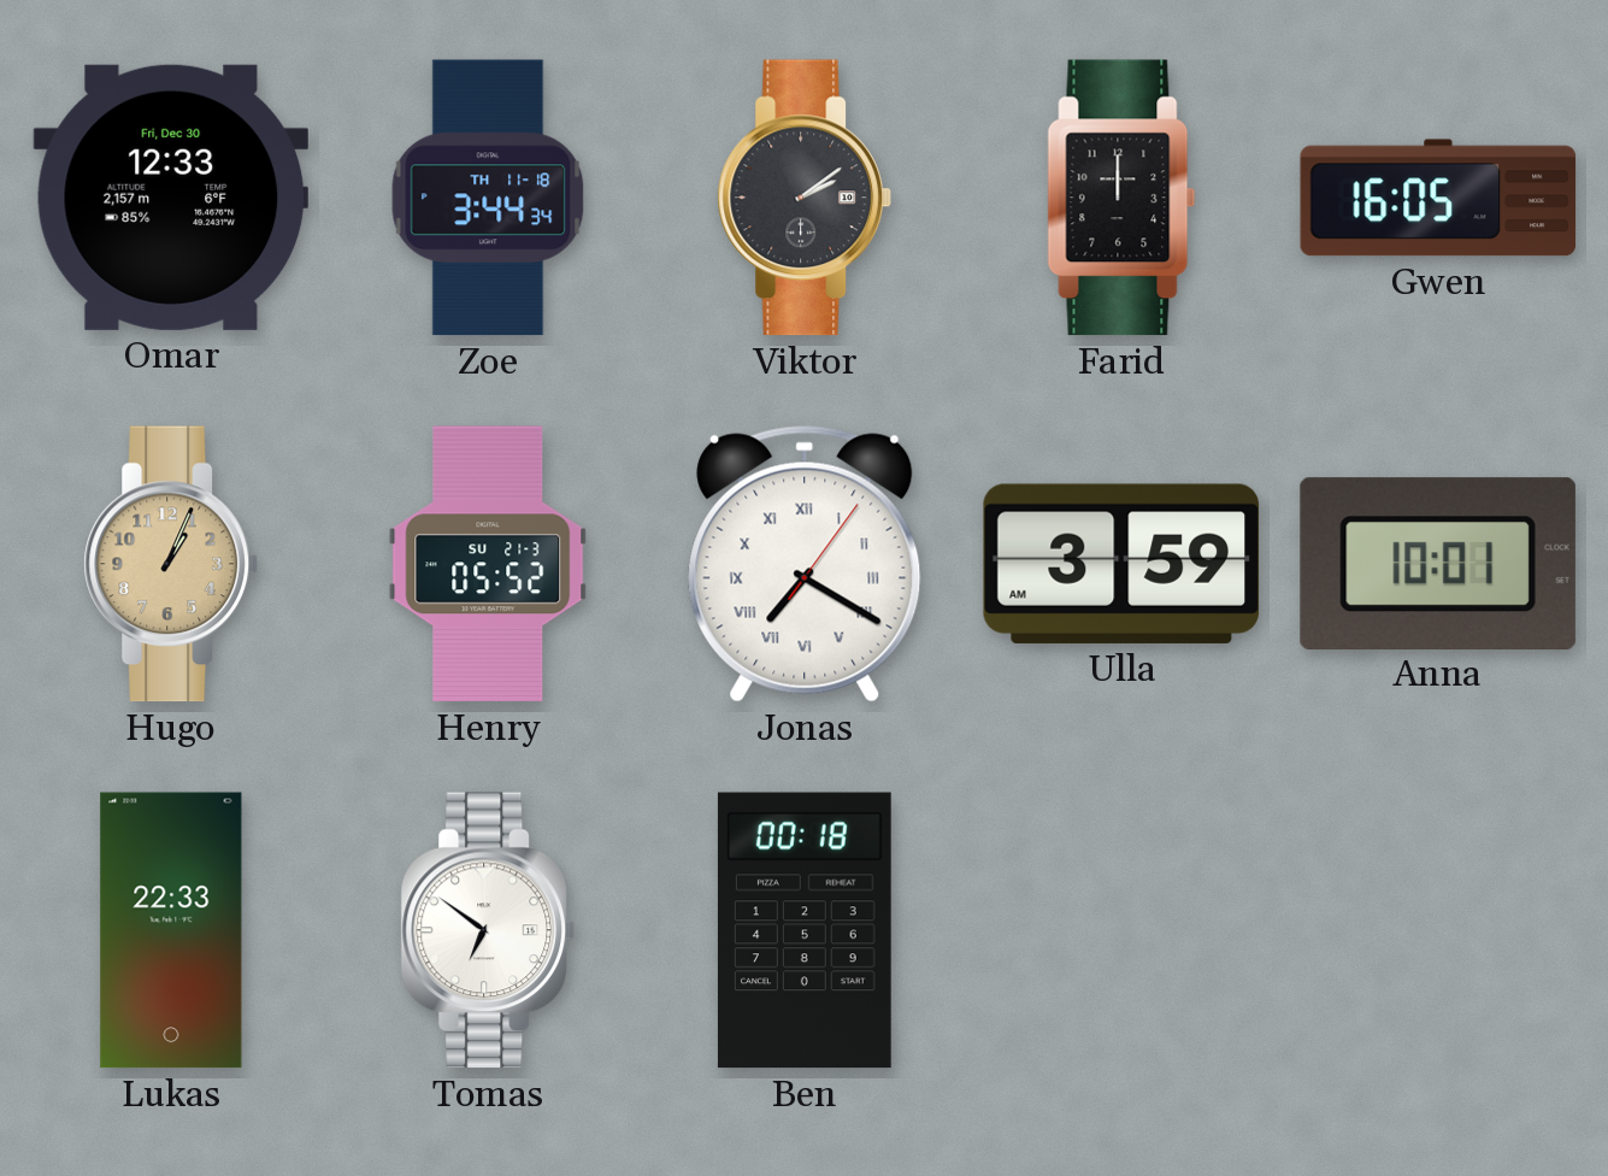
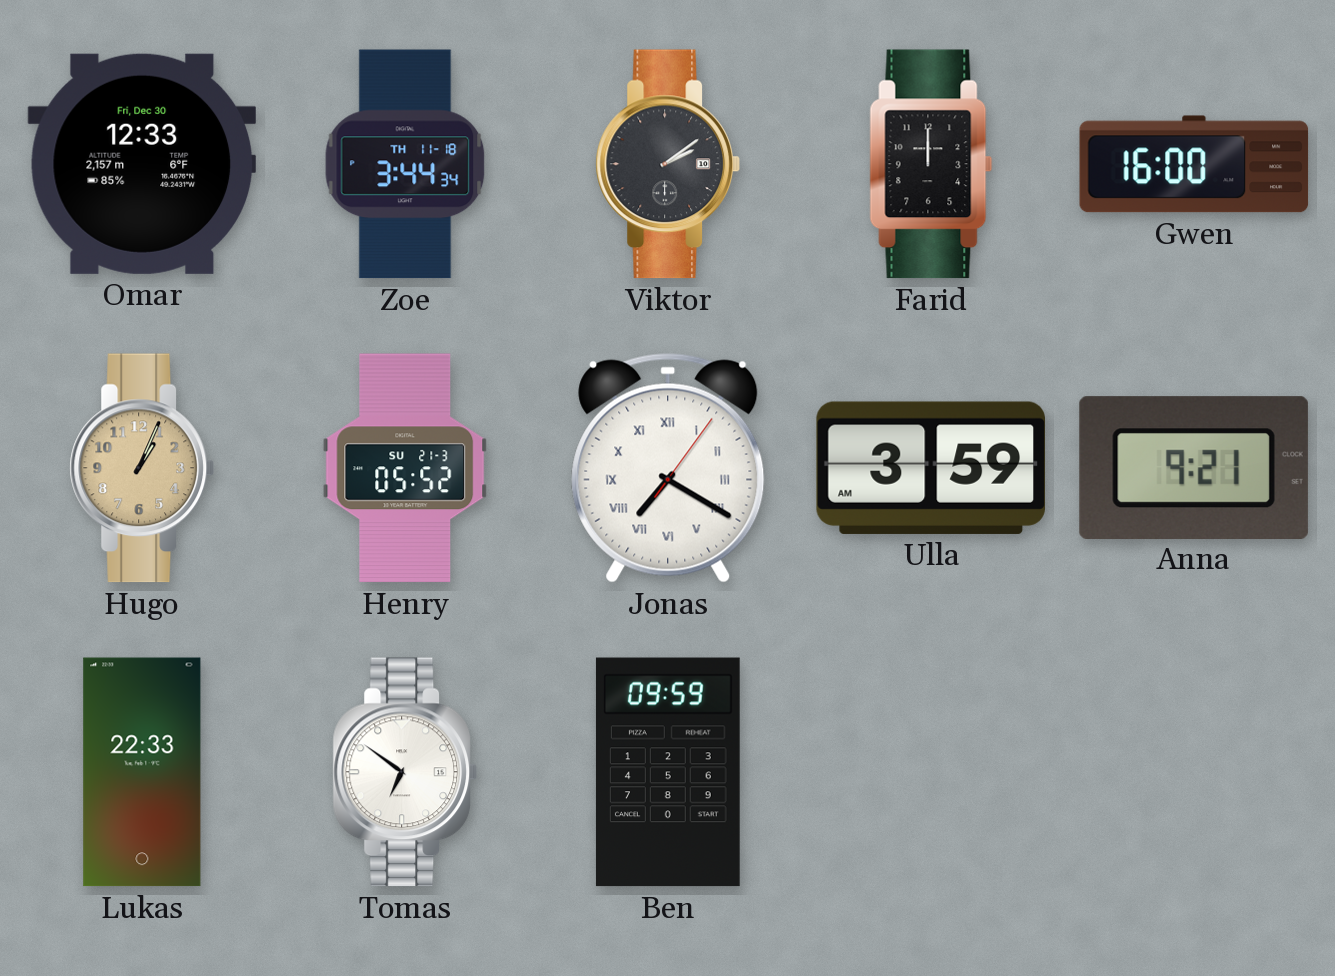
Gwen: 16:05 -> 16:00
Anna: 10:01 -> 9:21
Ben: 00:18 -> 09:59
